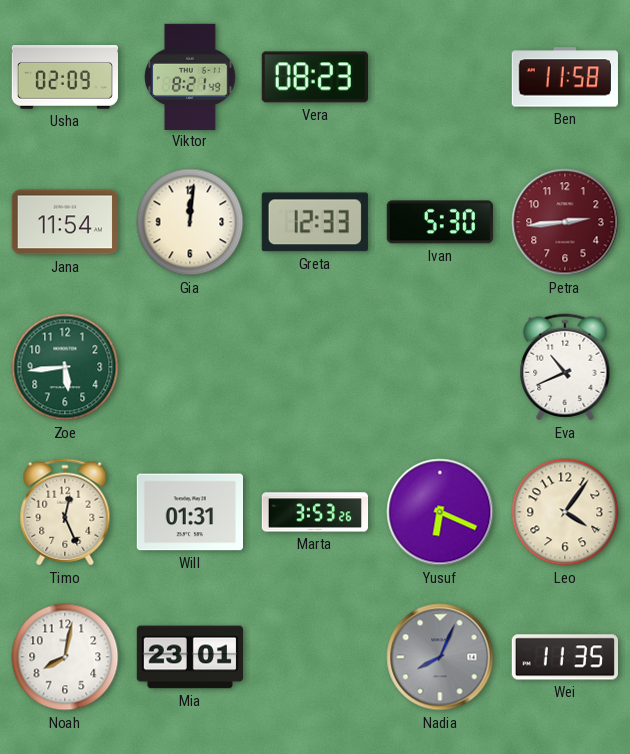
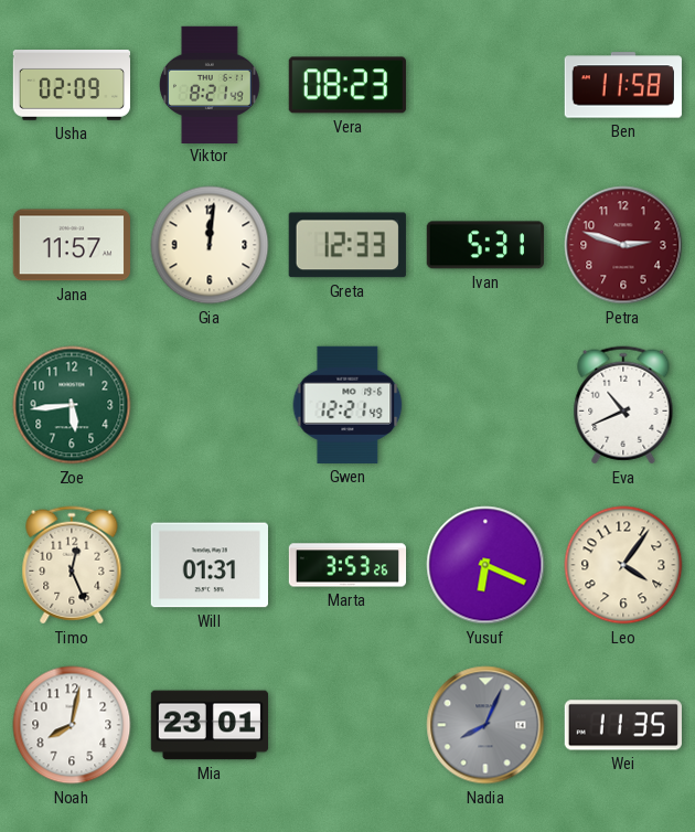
Jana: 11:54 -> 11:57
Ivan: 5:30 -> 5:31
Petra: 2:44 -> 2:48
Gwen: none -> 12:21
